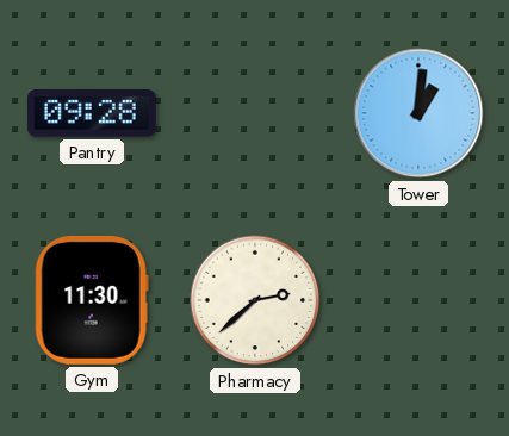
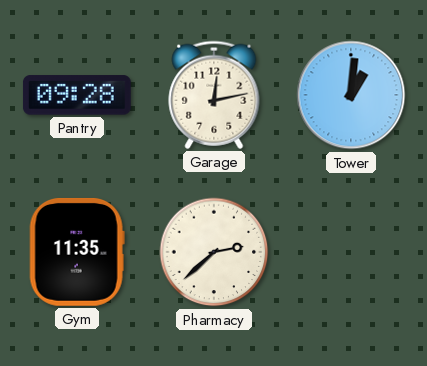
Garage: none -> 12:13
Gym: 11:30 -> 11:35
